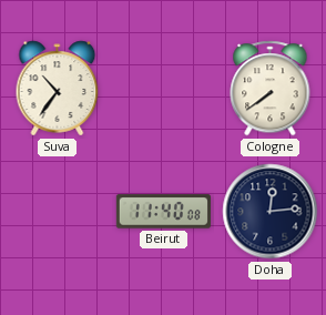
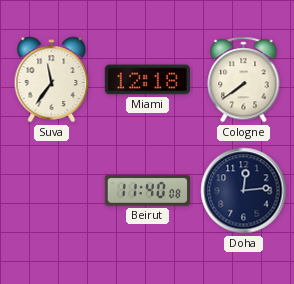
Suva: 10:36 -> 11:36
Miami: none -> 12:18
